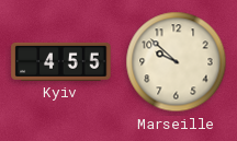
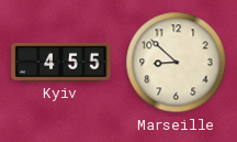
Marseille: 9:52 -> 8:52
